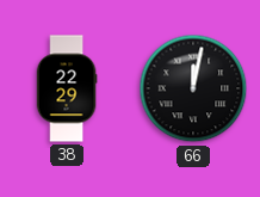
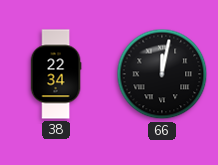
38: 22:29 -> 22:34
